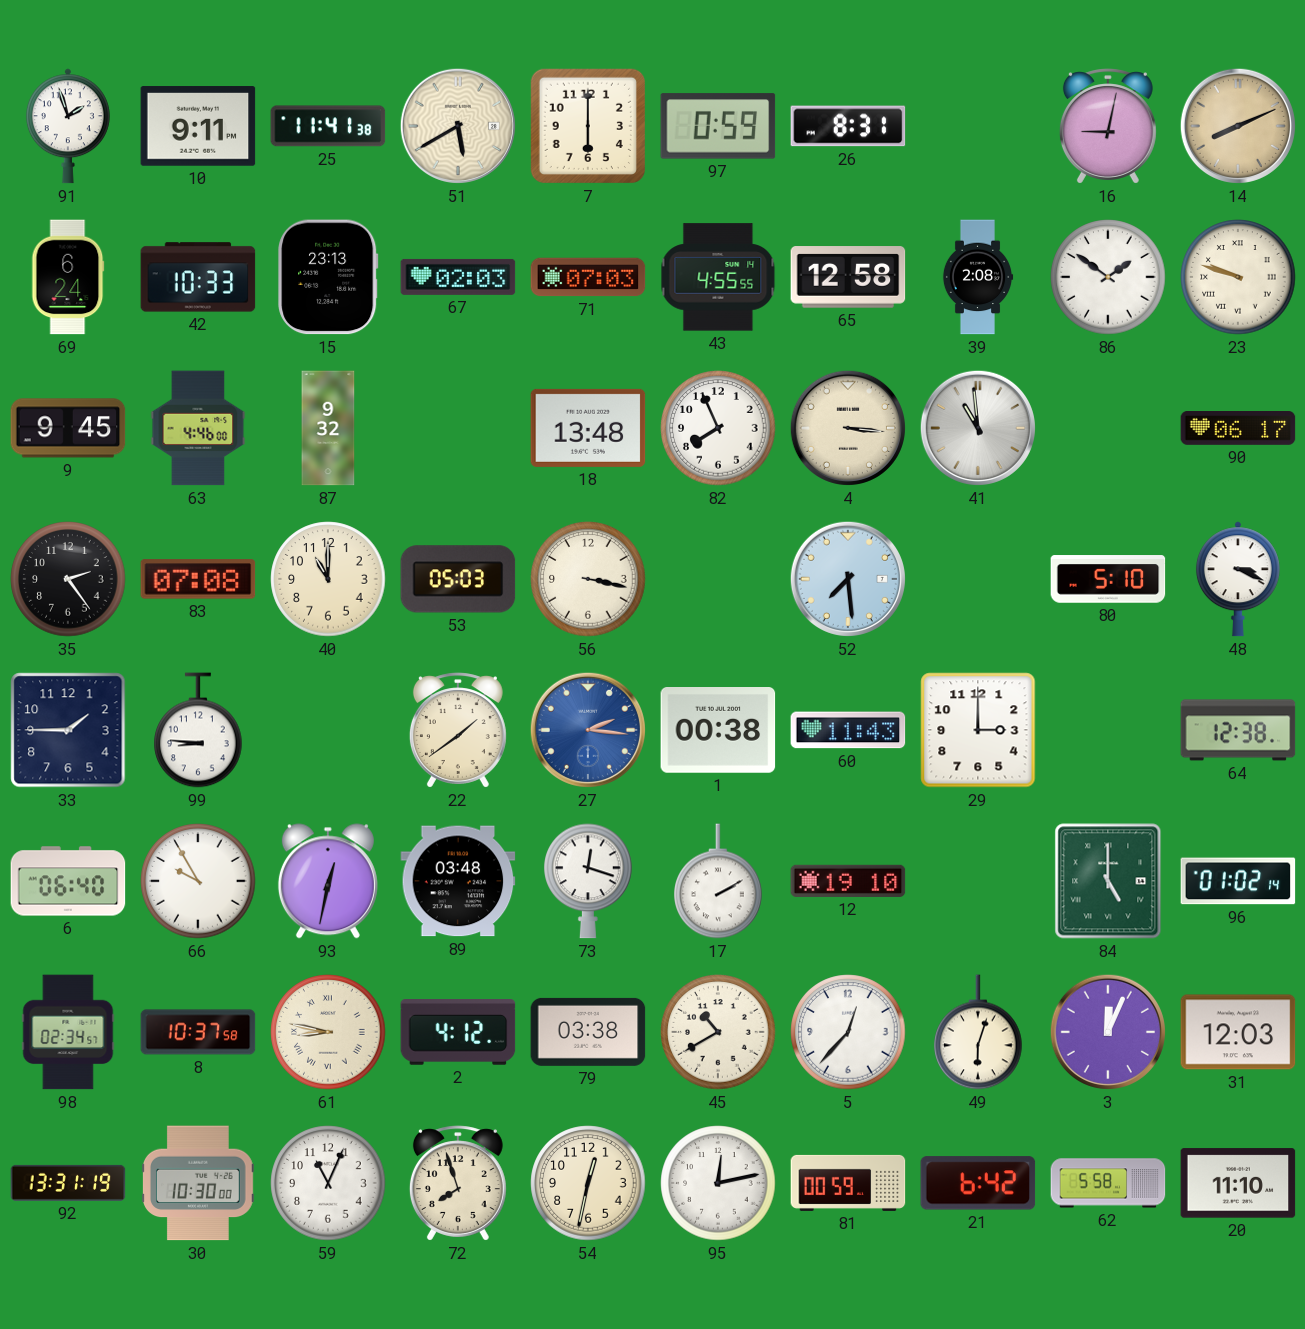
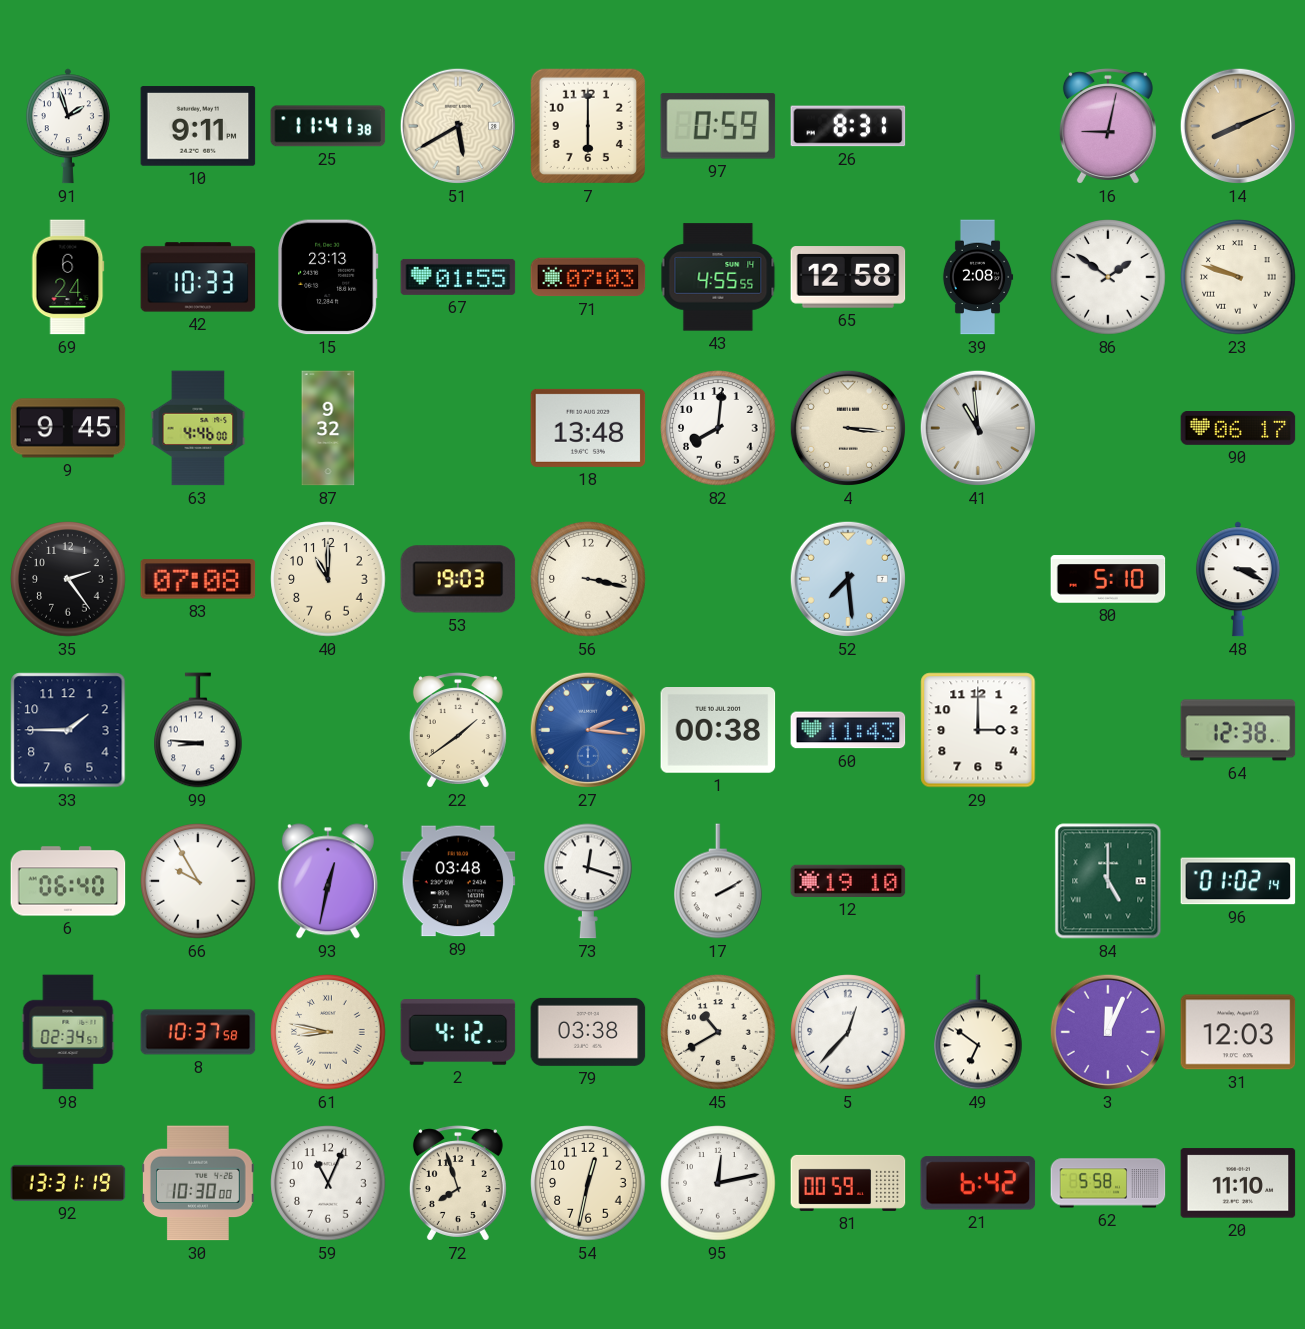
67: 02:03 -> 01:55
82: 7:56 -> 8:01
53: 05:03 -> 19:03
49: 6:03 -> 6:51
